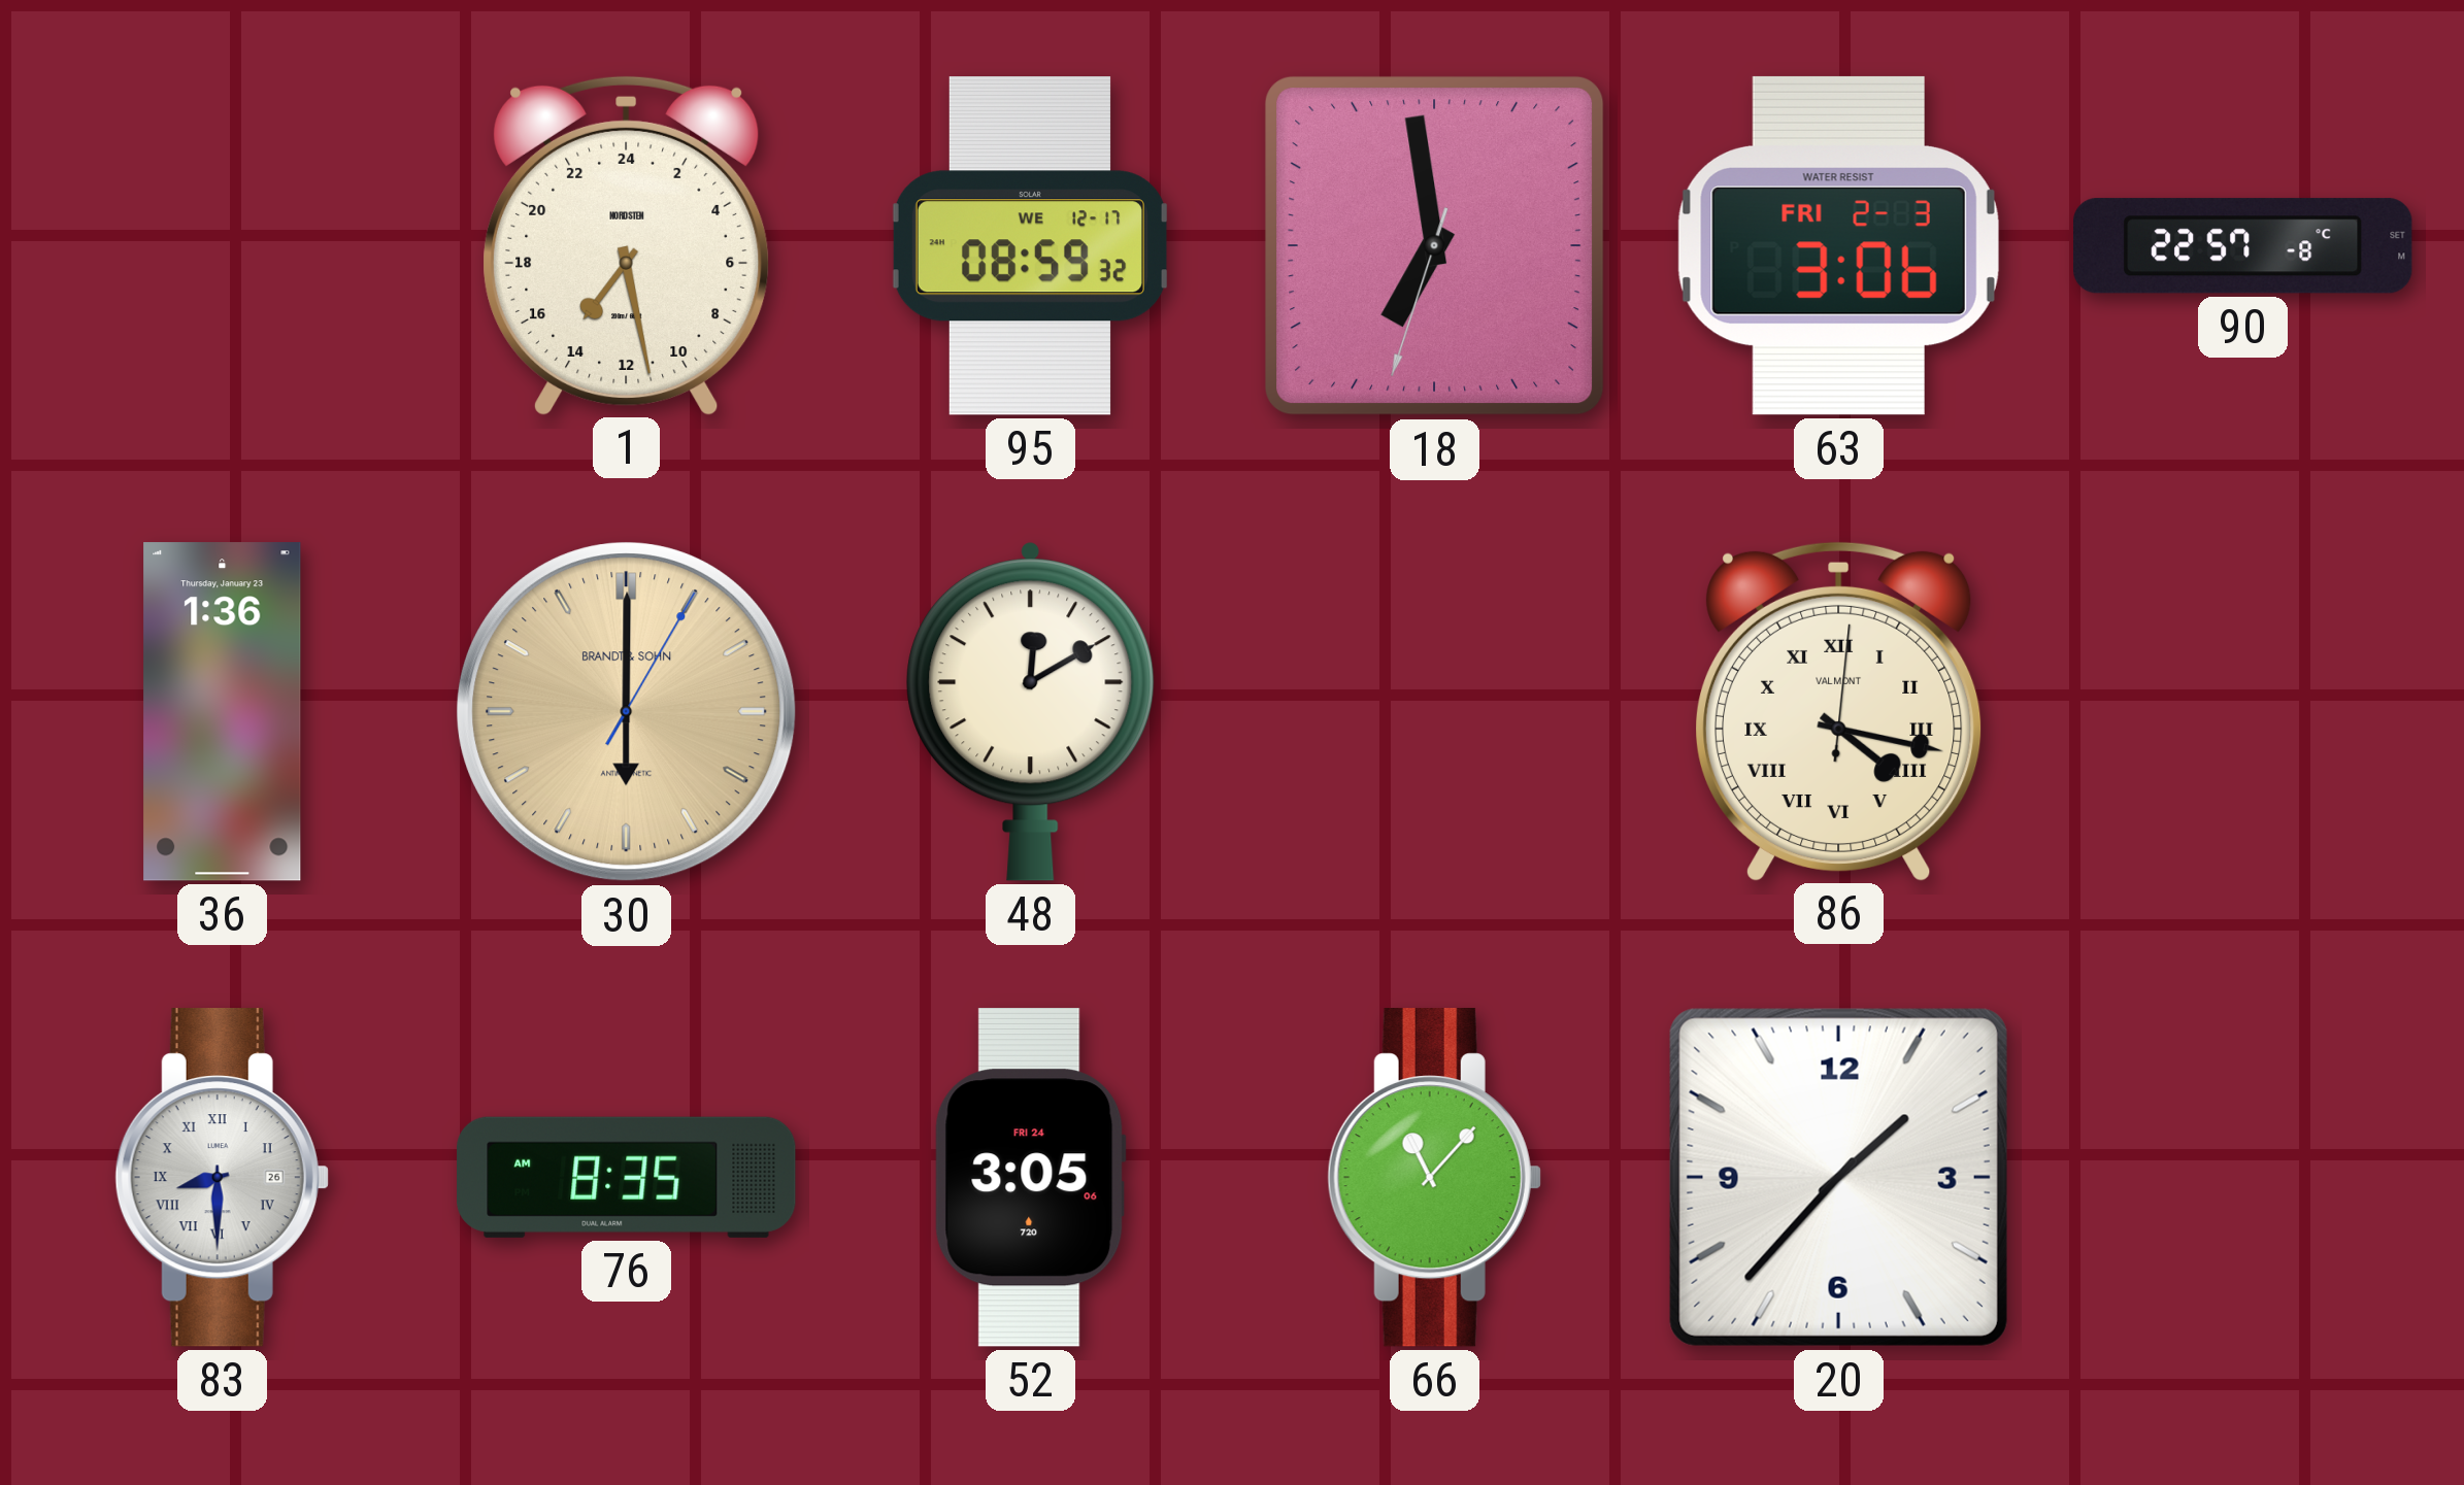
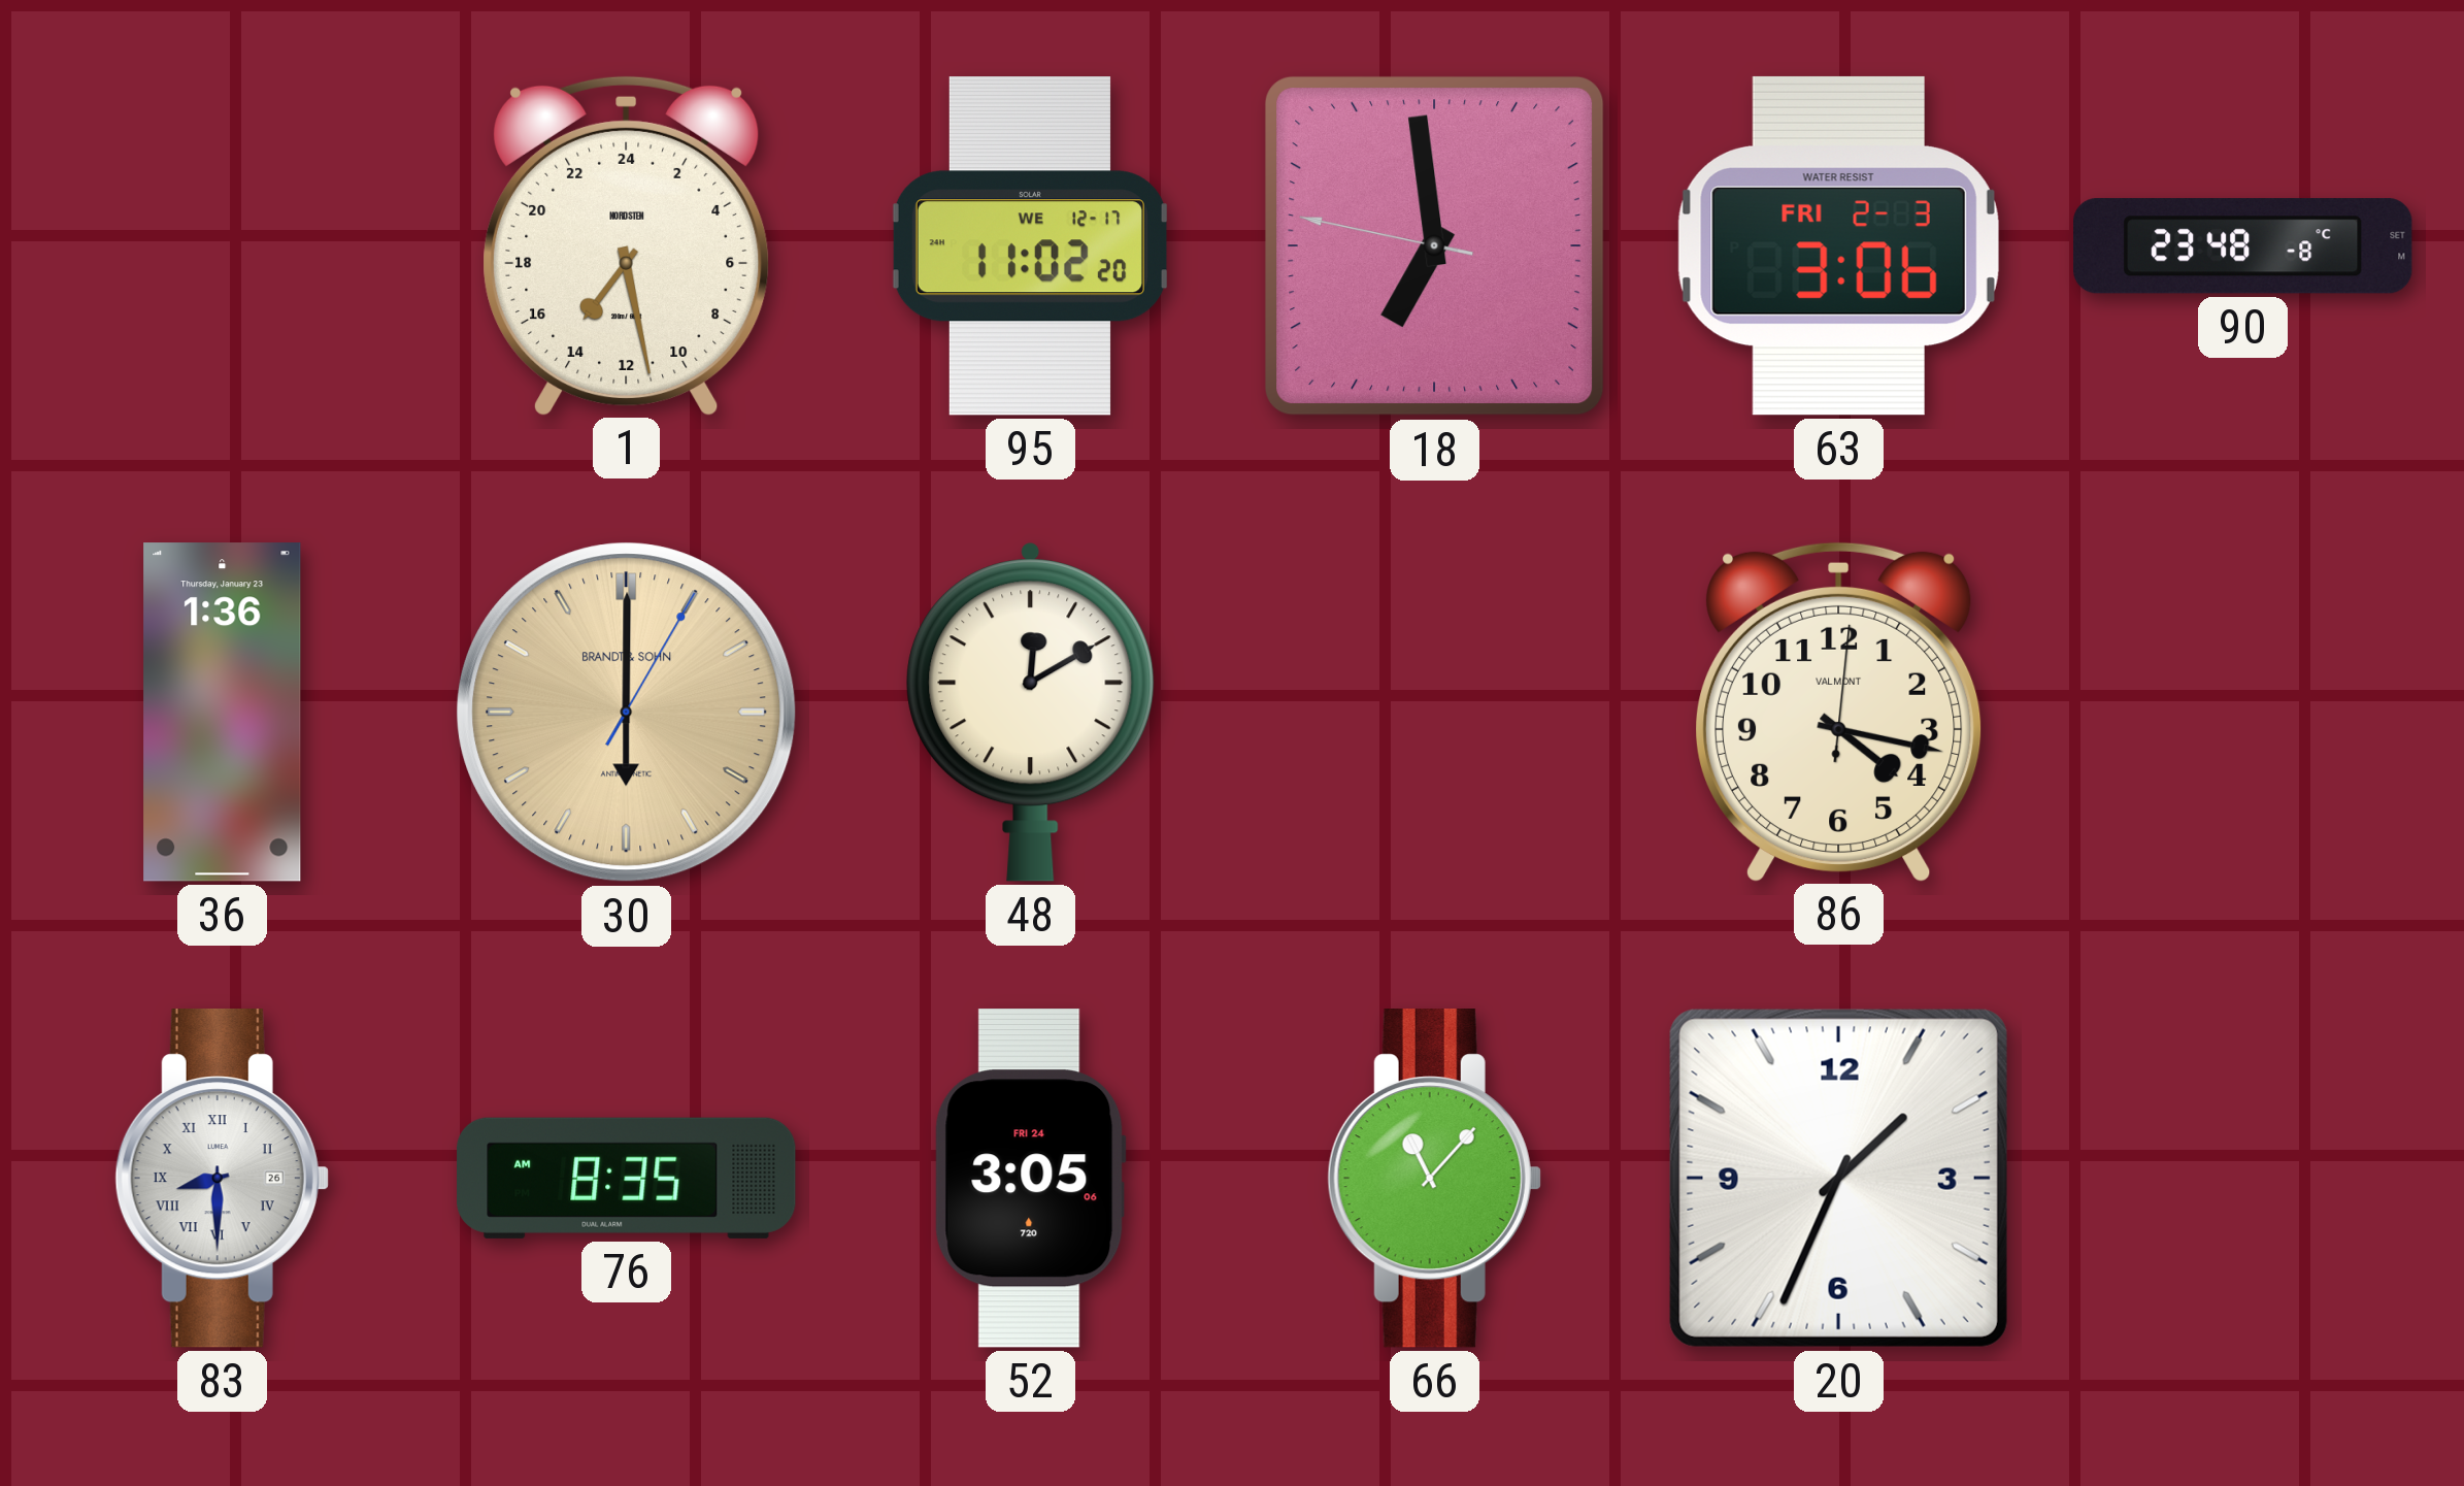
95: 08:59 -> 11:02
18: 6:58:33 -> 6:58:47
90: 22:57 -> 23:48
86 numerals: Roman -> Arabic
20: 1:37 -> 1:34
